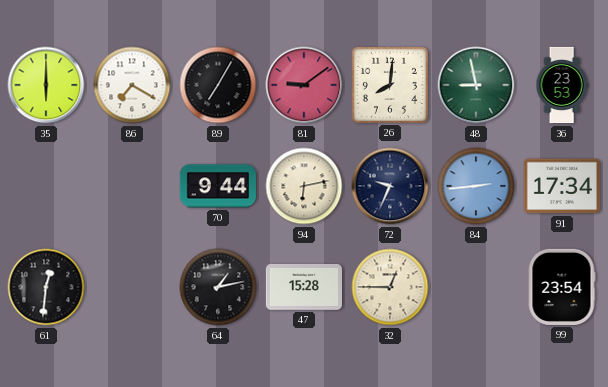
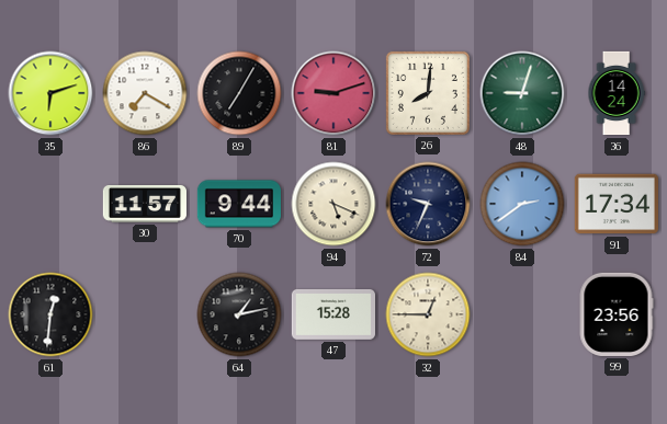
35: 6:00 -> 6:12
81: 9:09 -> 9:12
48: 8:58 -> 9:03
36: 23:53 -> 14:24
30: none -> 11:57
94: 6:13 -> 5:19
84: 2:44 -> 2:39
99: 23:54 -> 23:56
